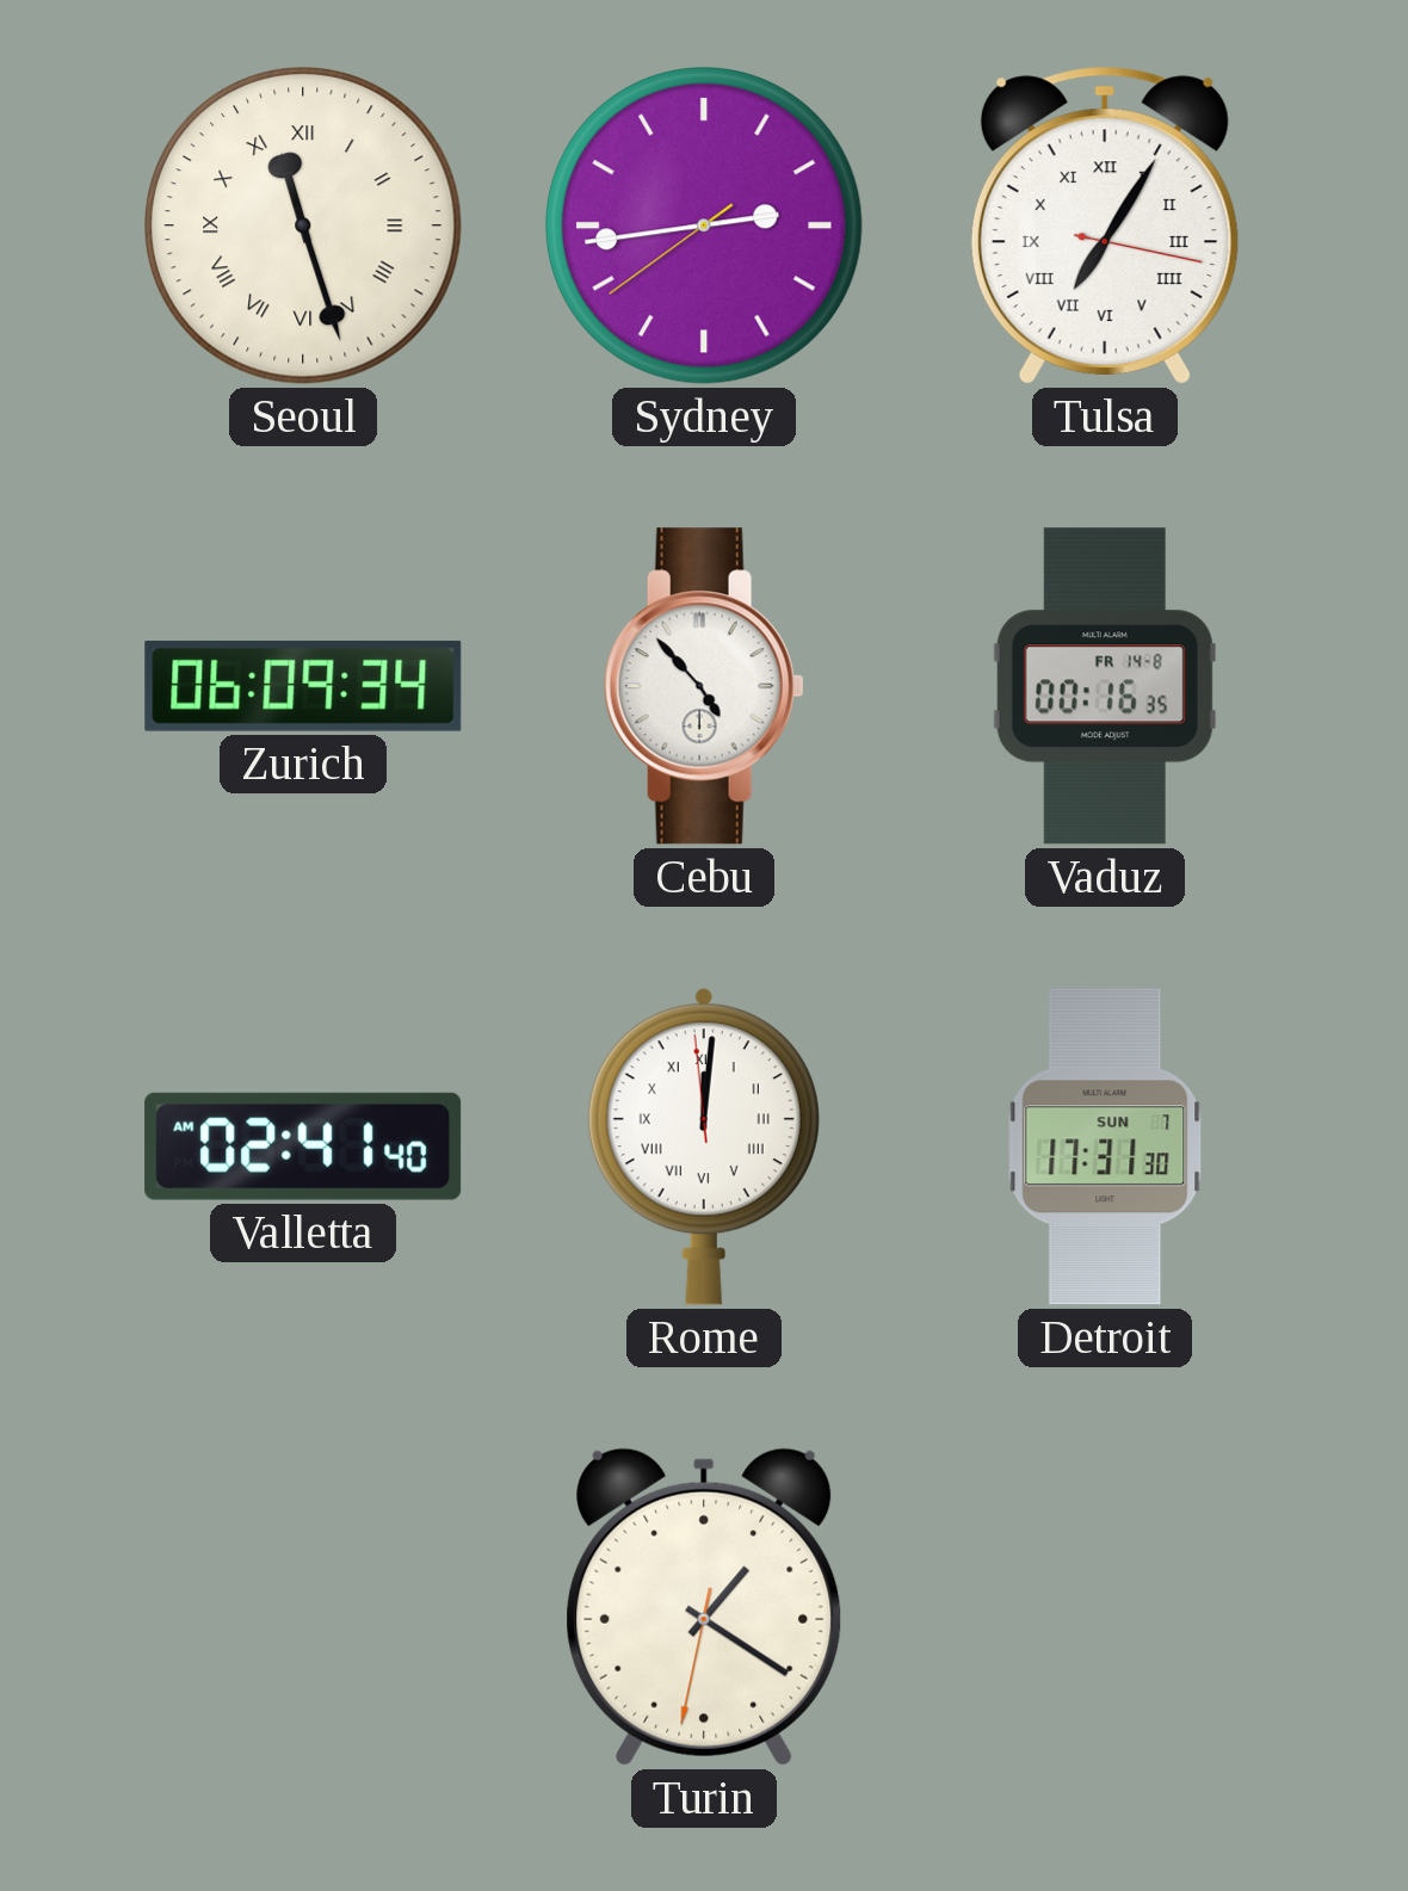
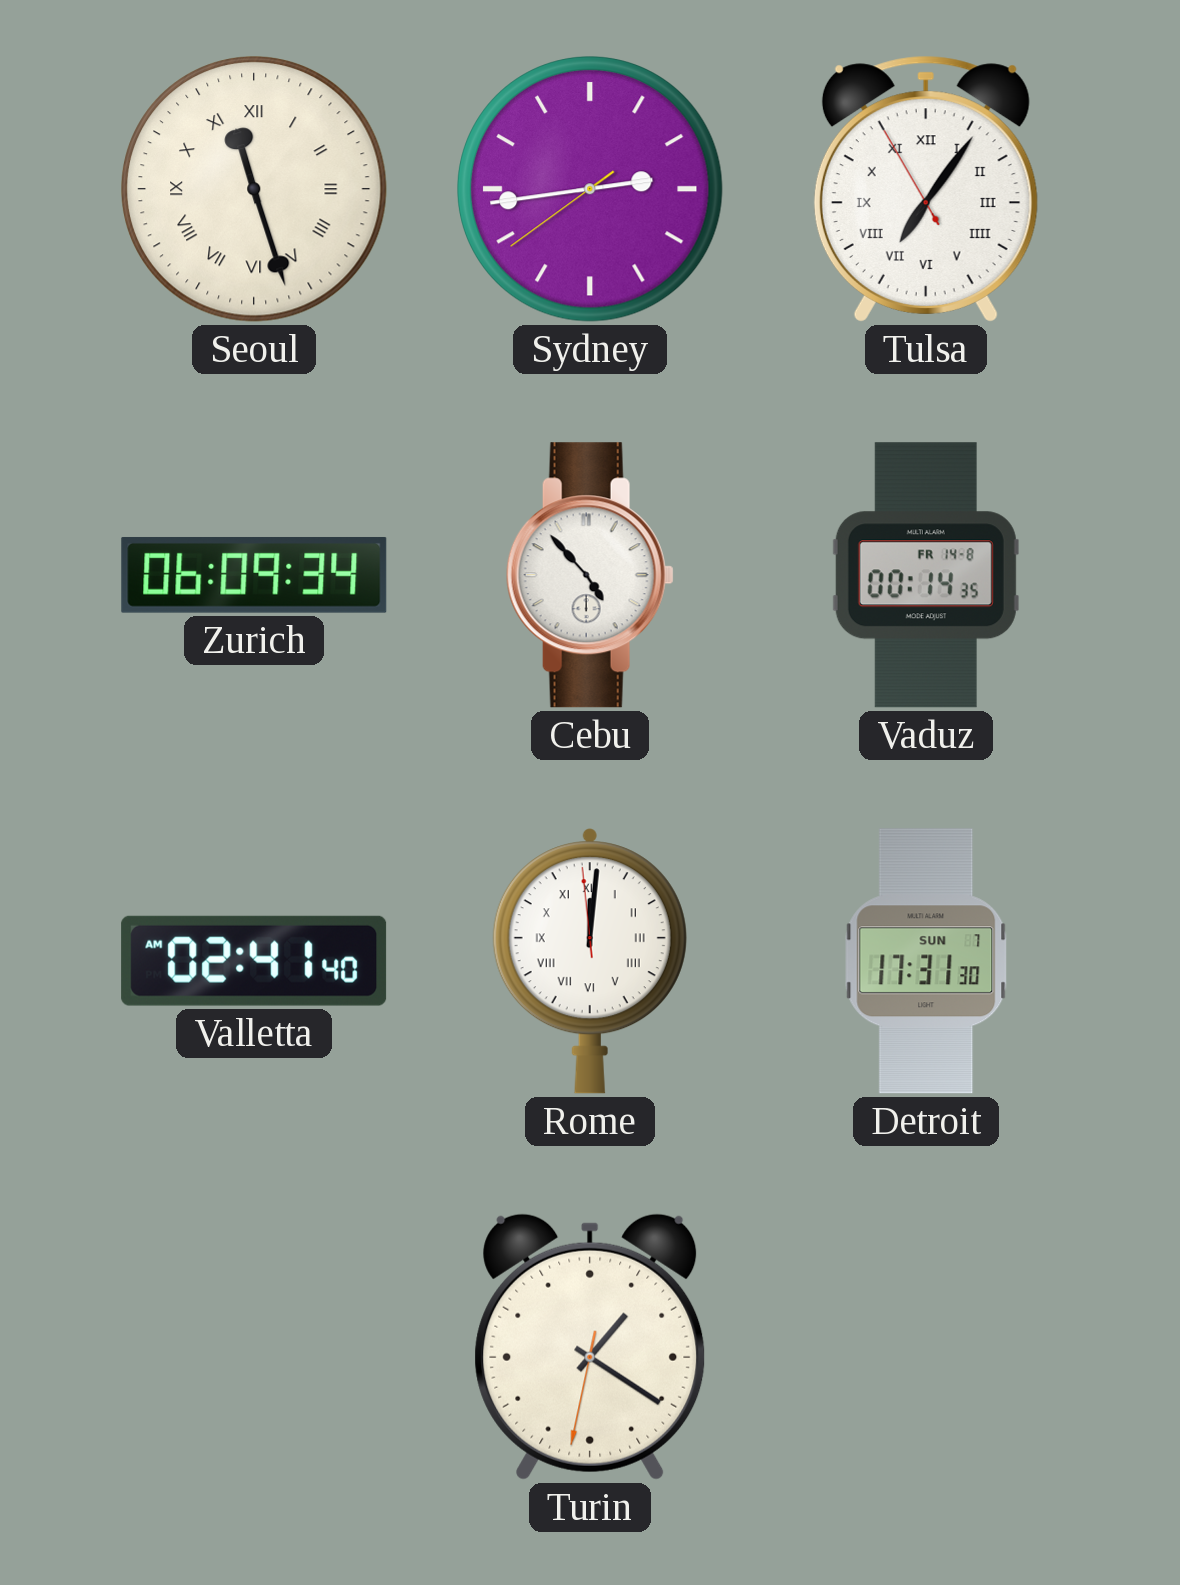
Tulsa: 7:05:17 -> 7:05:55
Vaduz: 00:16 -> 00:14
